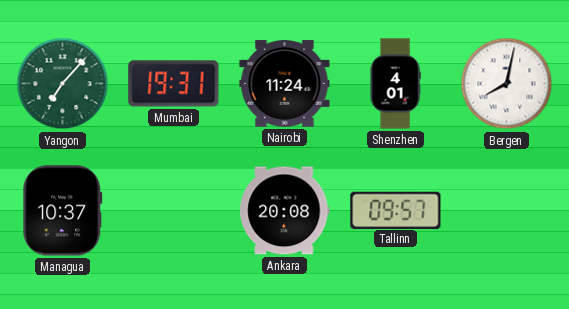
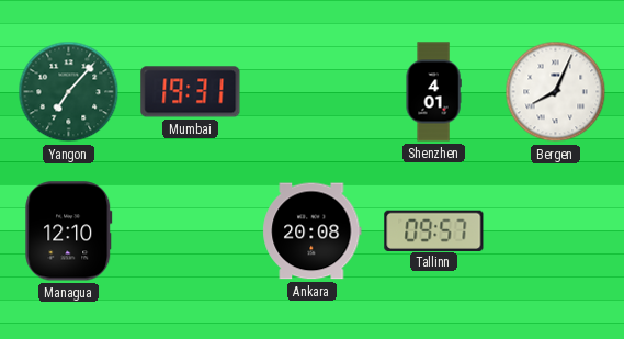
Nairobi: 11:24 -> none
Bergen: 8:02 -> 8:04
Managua: 10:37 -> 12:10
